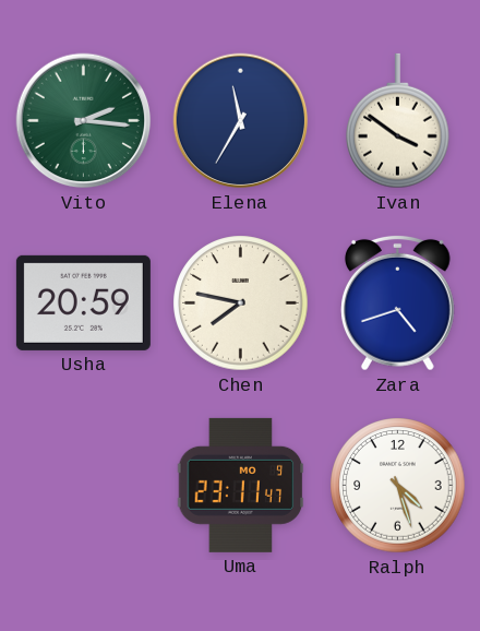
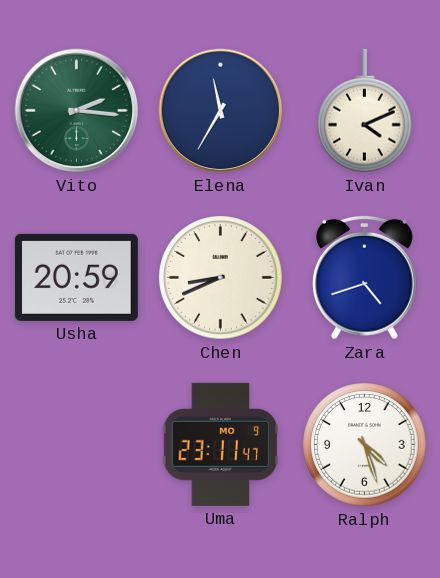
Ivan: 3:51 -> 4:11
Chen: 7:47 -> 8:41
